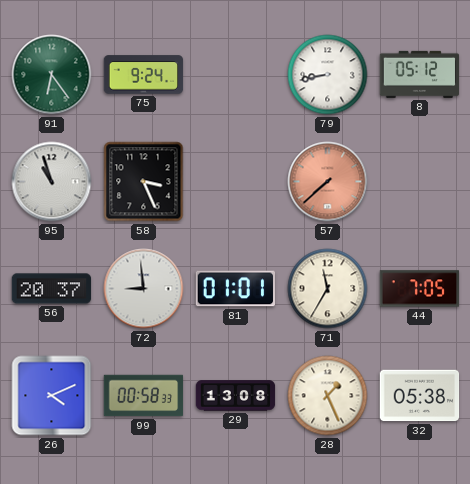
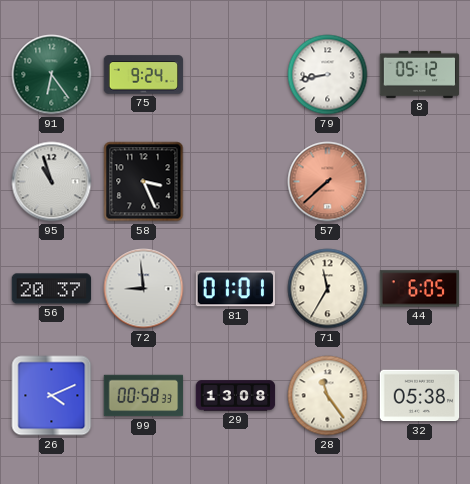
44: 7:05 -> 6:05
28: 1:26 -> 11:24
